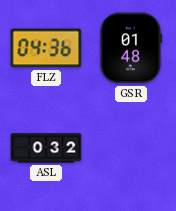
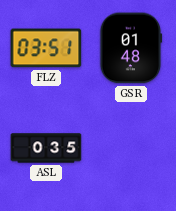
FLZ: 04:36 -> 03:51
ASL: 0:32 -> 0:35
